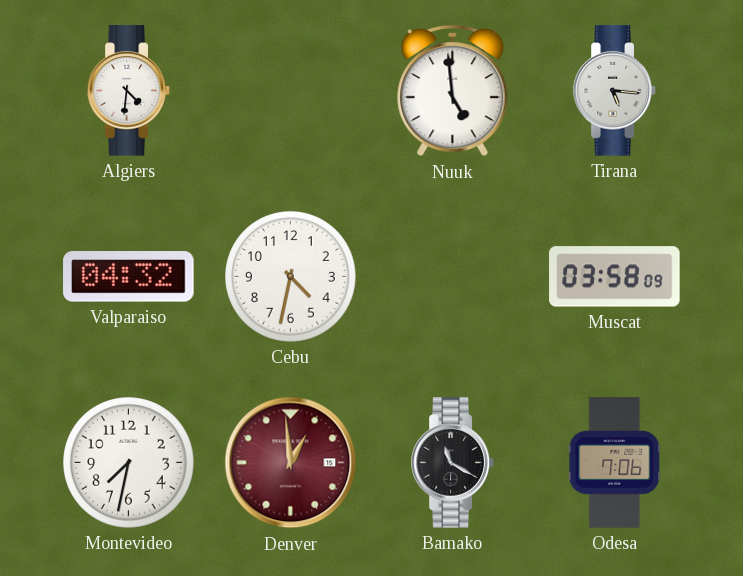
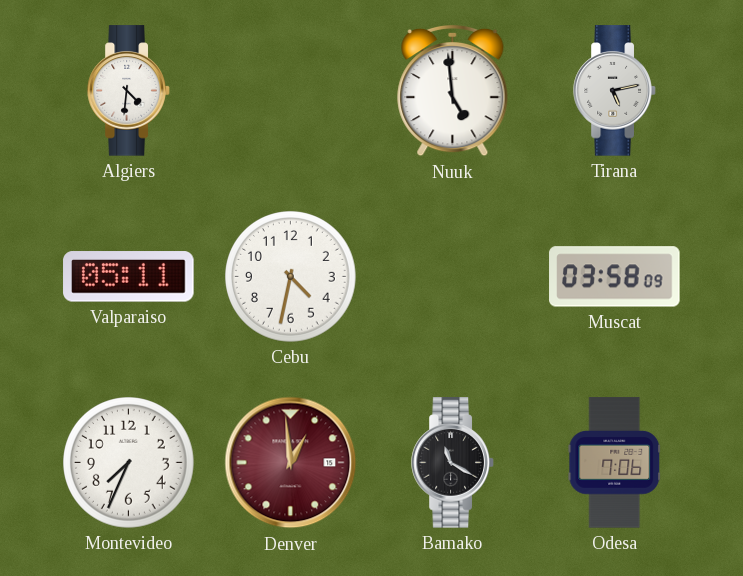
Tirana: 5:16 -> 5:13
Valparaiso: 04:32 -> 05:11
Montevideo: 7:32 -> 7:34
